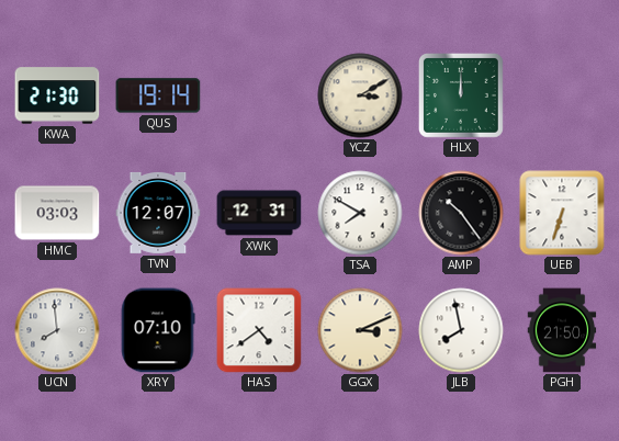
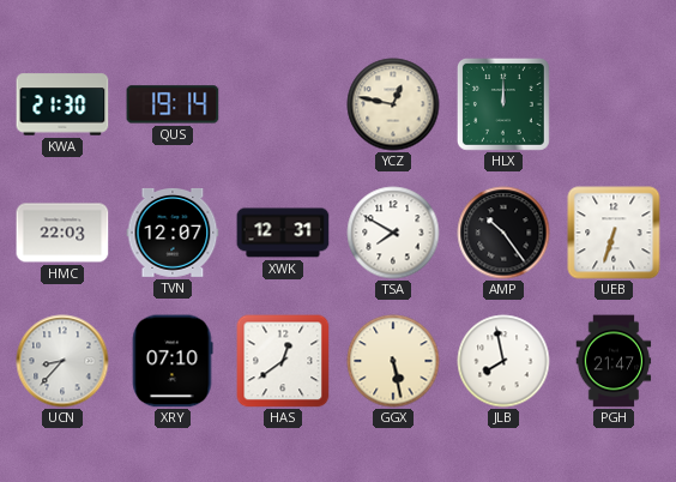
YCZ: 3:10 -> 12:47
HMC: 03:03 -> 22:03
UCN: 7:59 -> 8:37
HAS: 4:39 -> 12:39
GGX: 3:11 -> 5:28
PGH: 21:50 -> 21:47
